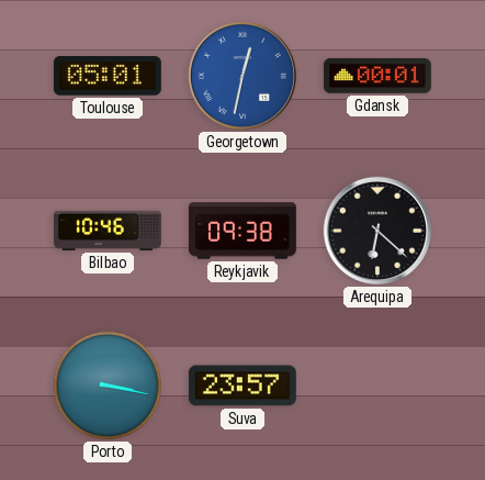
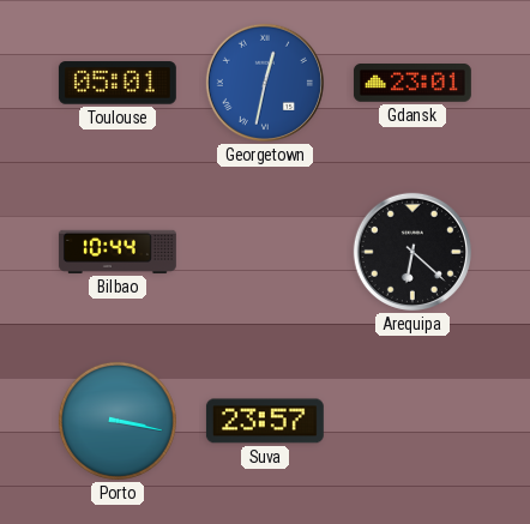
Gdansk: 00:01 -> 23:01
Bilbao: 10:46 -> 10:44
Reykjavik: 09:38 -> none
